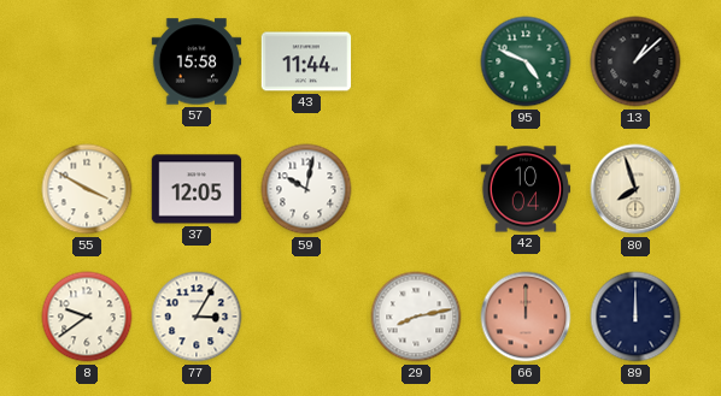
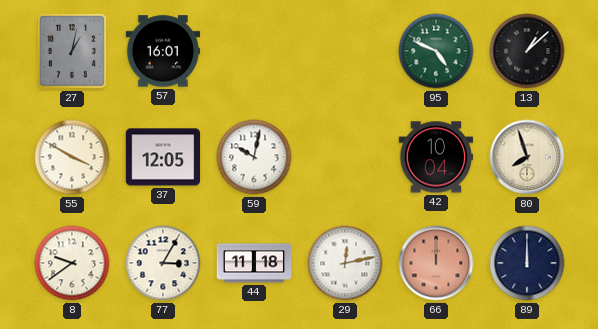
27: none -> 1:02
57: 15:58 -> 16:01
43: 11:44 -> none
44: none -> 11:18
29: 8:13 -> 12:13
